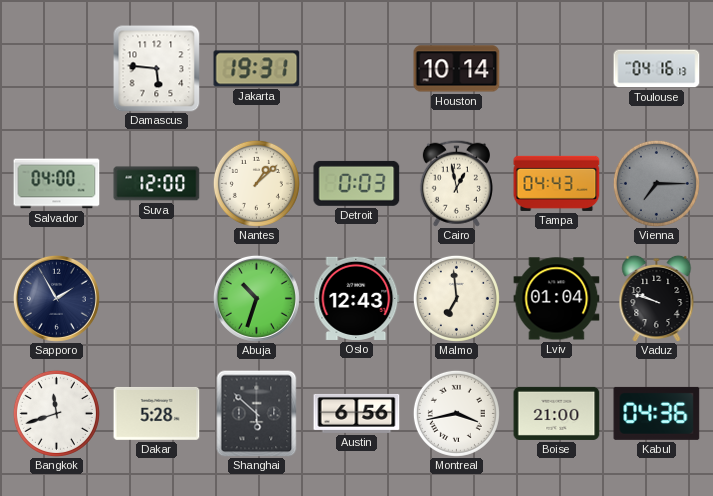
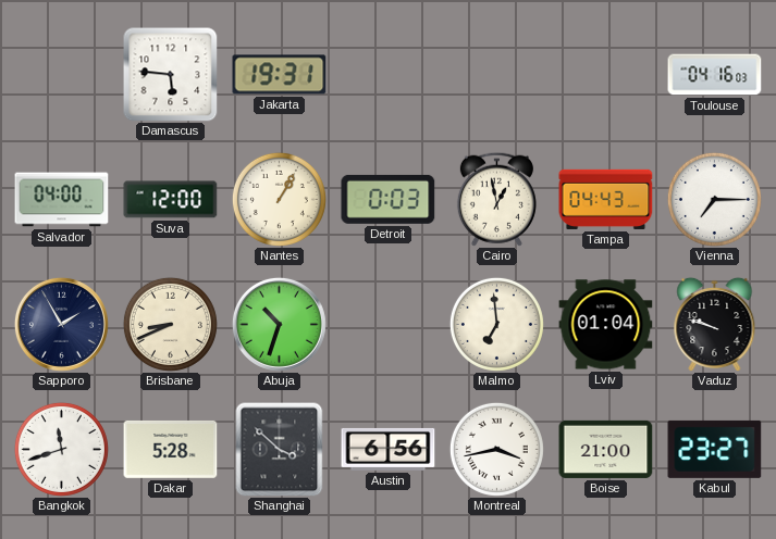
Houston: 10:14 -> none
Toulouse: 04:16:13 -> 04:16:03
Nantes: 1:08 -> 1:05
Vienna dial: grey -> white
Brisbane: none -> 8:41
Oslo: 12:43 -> none
Shanghai: 5:52 -> 3:52
Kabul: 04:36 -> 23:27
